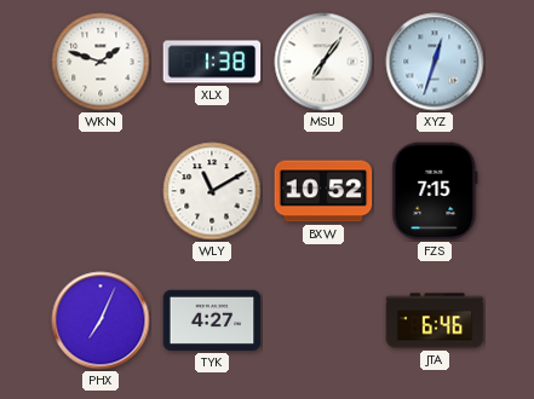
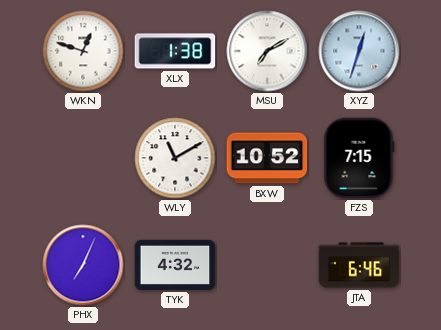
WKN: 1:48 -> 12:48
MSU: 7:06 -> 7:10
TYK: 4:27 -> 4:32
